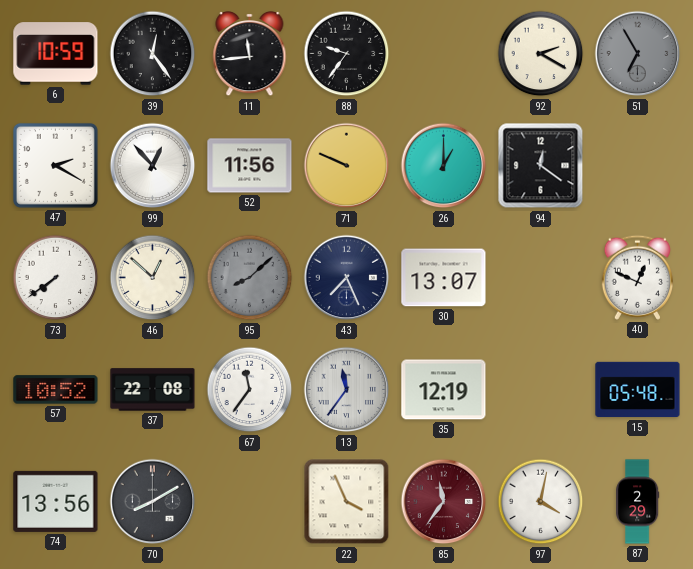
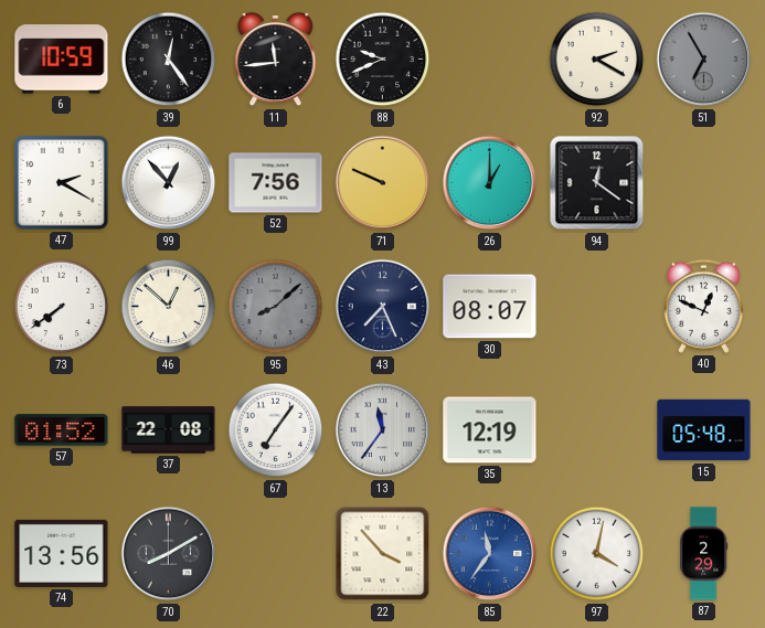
88: 9:36 -> 9:41
52: 11:56 -> 7:56
30: 13:07 -> 08:07
57: 10:52 -> 01:52
67: 11:36 -> 7:06
22: 3:56 -> 3:53
85 dial: burgundy -> blue
